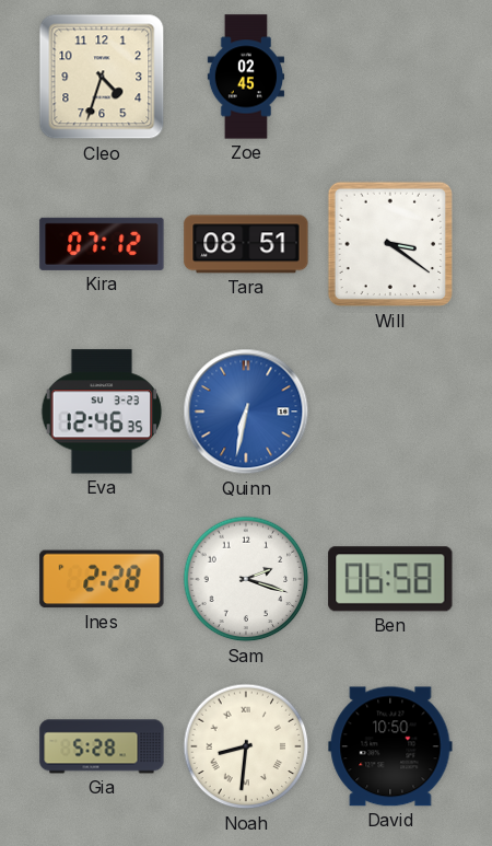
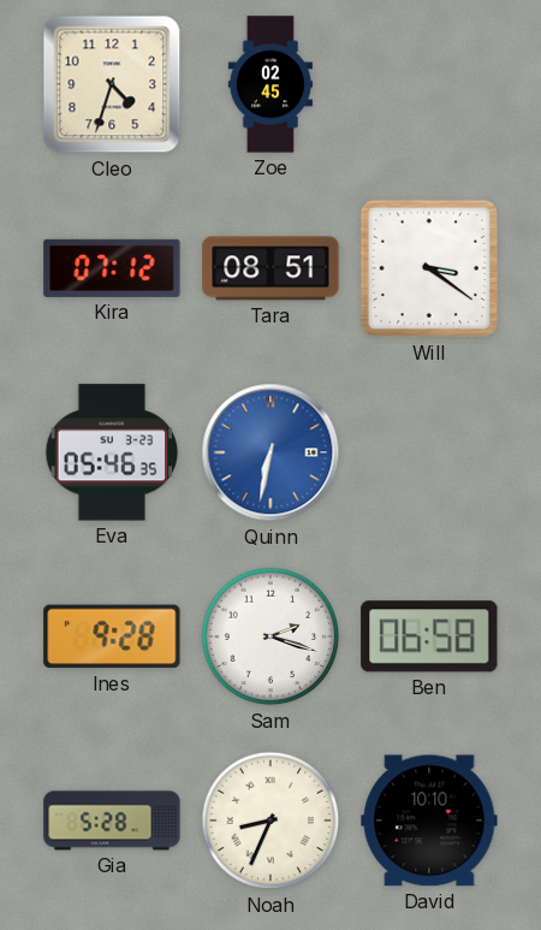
Eva: 12:46 -> 05:46
Ines: 2:28 -> 9:28
Noah: 8:31 -> 8:34
David: 10:50 -> 10:10
